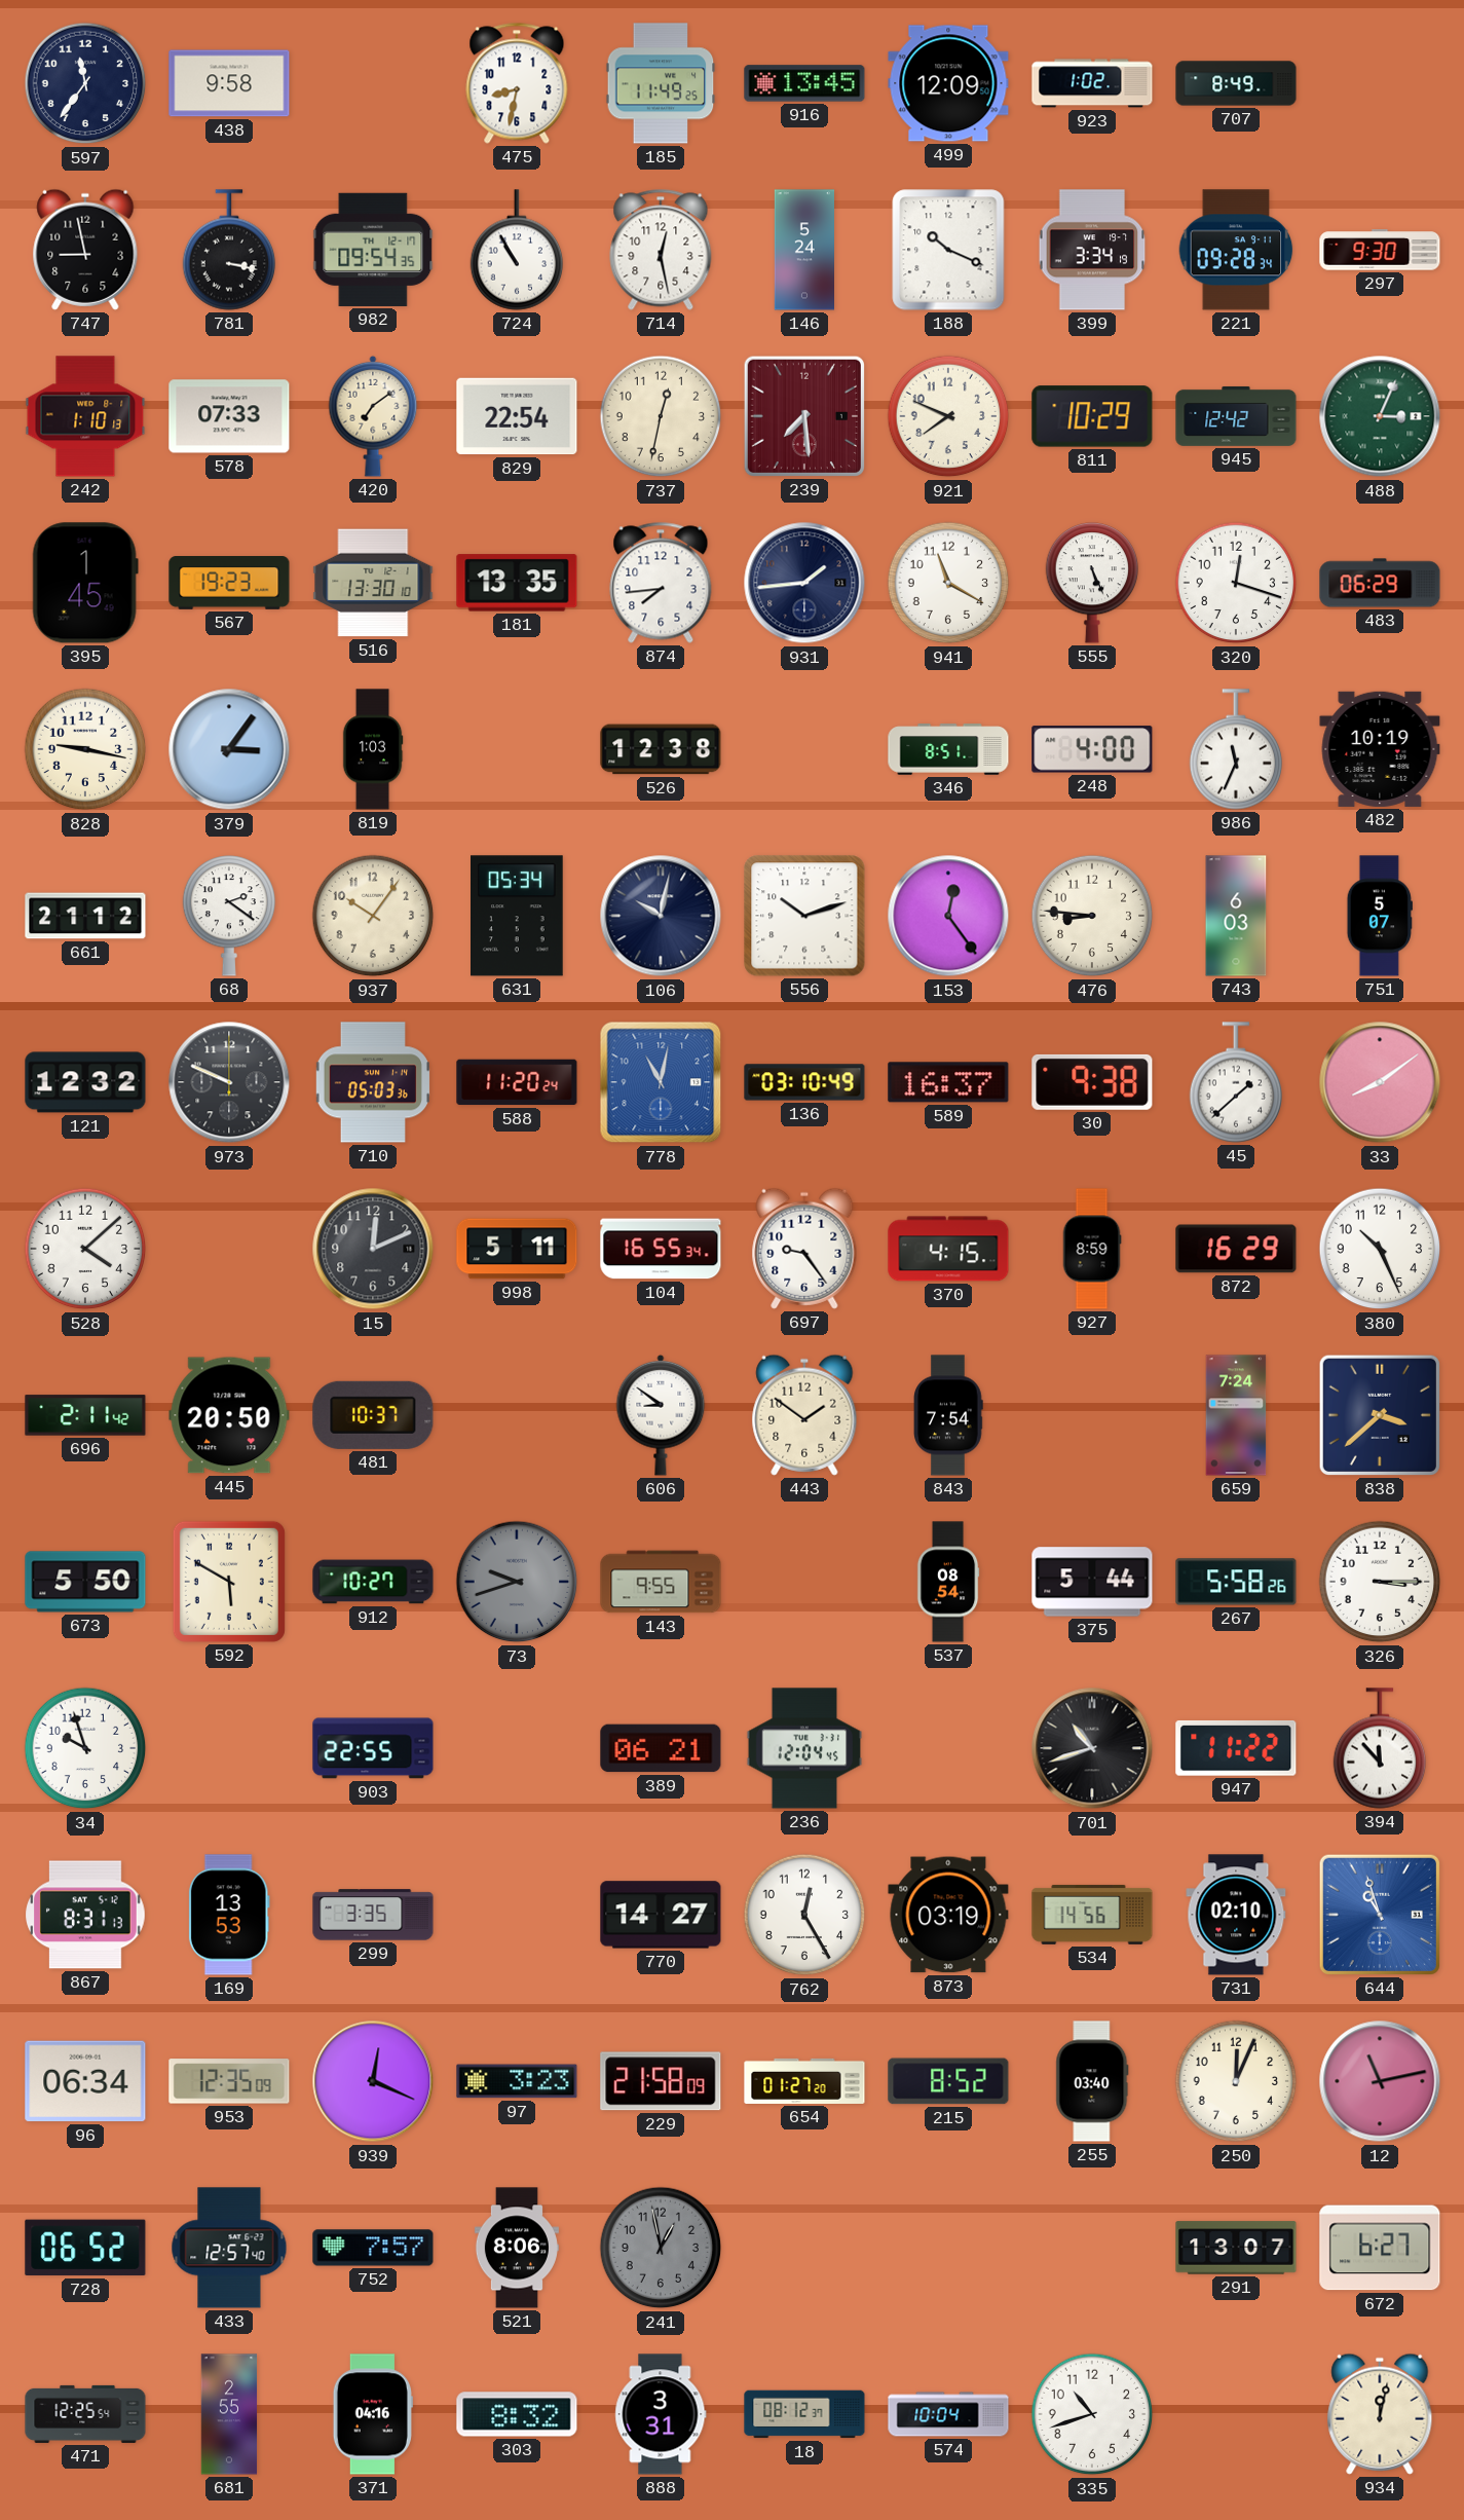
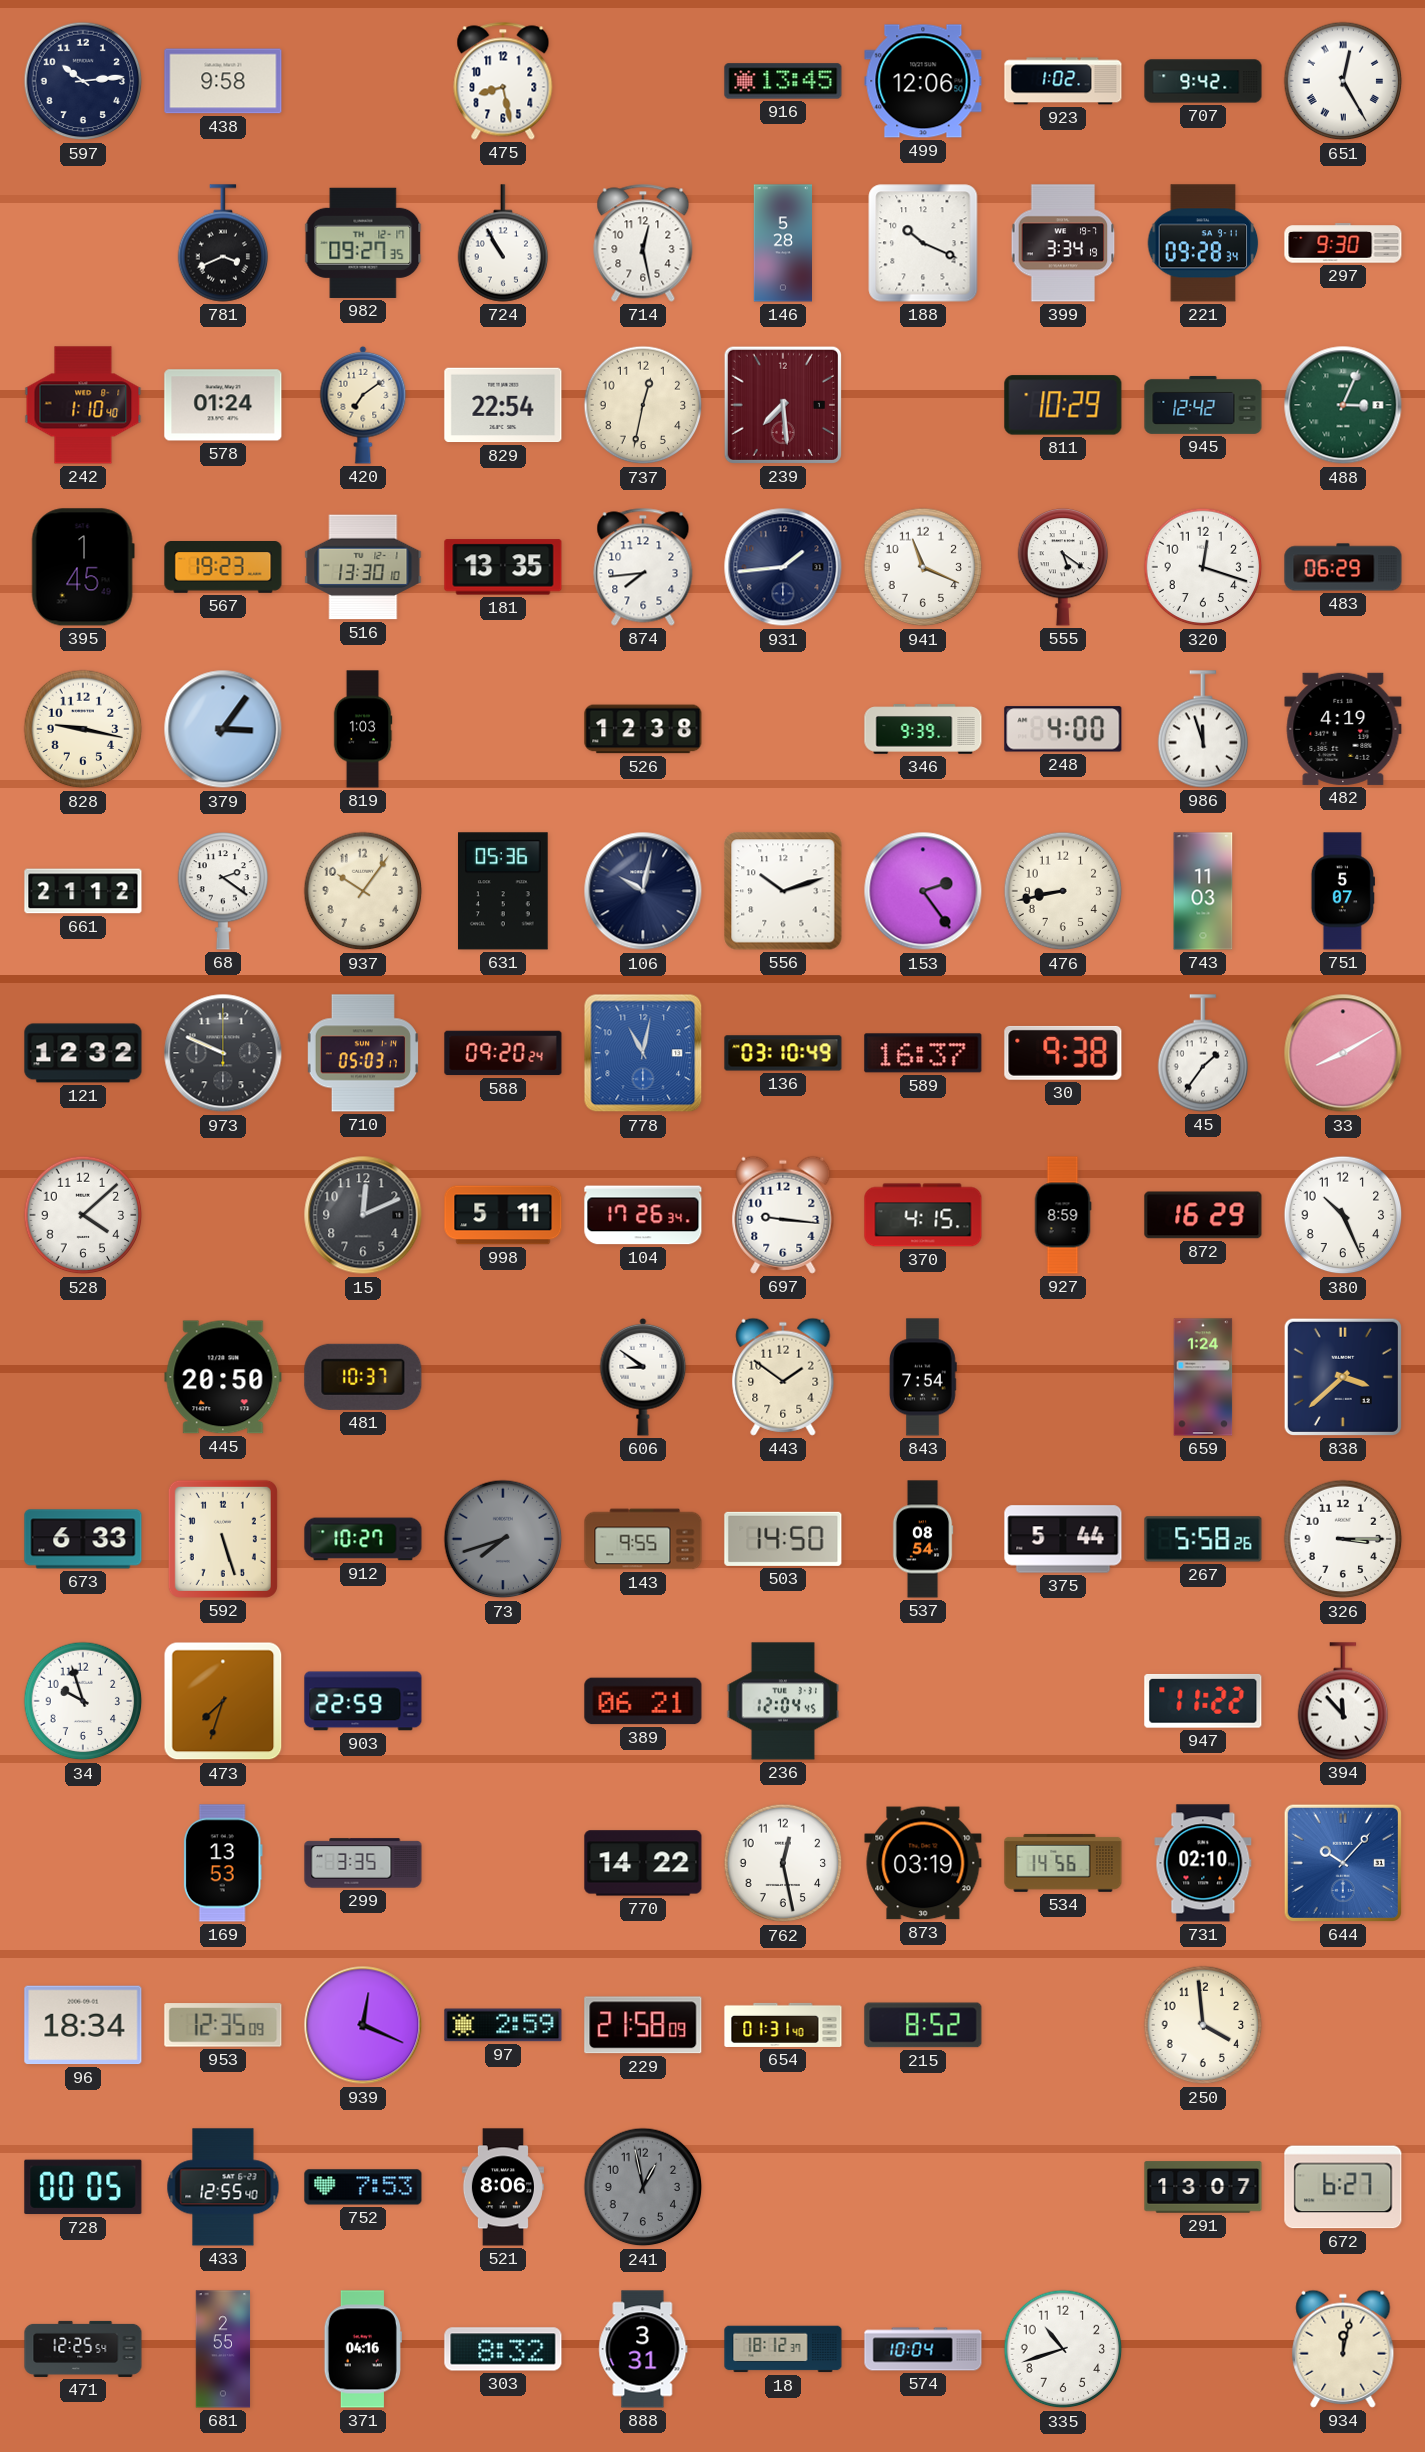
597: 11:36 -> 10:14
475: 8:32 -> 8:28
185: 11:49 -> none
499: 12:09 -> 12:06
707: 8:49 -> 9:42
651: none -> 12:25
747: 8:58 -> none
781: 3:17 -> 3:41
982: 09:54 -> 09:27
146: 5:24 -> 5:28
242: 1:10:13 -> 1:10:40
578: 07:33 -> 01:24
921: 7:49 -> none
941: 11:20 -> 11:19
555: 5:26 -> 5:21
346: 8:51 -> 9:39
986: 11:34 -> 11:57
482: 10:19 -> 4:19
631: 05:34 -> 05:36
153: 12:24 -> 2:24
476: 8:46 -> 8:43
743: 6:03 -> 11:03
710: 05:03:36 -> 05:03:17
588: 11:20 -> 09:20
45: 1:38 -> 1:36
33: 8:09 -> 8:10
104: 16:55 -> 17:26
697: 9:24 -> 9:16
696: 2:11 -> none
659: 7:24 -> 1:24
673: 5:50 -> 6:33
592: 5:50 -> 5:27
73: 9:42 -> 7:42
503: none -> 14:50
473: none -> 7:33
903: 22:55 -> 22:59
701: 10:42 -> none
867: 8:31 -> none
770: 14:27 -> 14:22
762: 12:25 -> 12:28
644: 10:57 -> 10:07
96: 06:34 -> 18:34
97: 3:23 -> 2:59
654: 01:27 -> 01:31
255: 03:40 -> none
250: 12:04 -> 3:59
12: 11:13 -> none
728: 06:52 -> 00:05
433: 12:57 -> 12:55
752: 7:57 -> 7:53
18: 08:12 -> 18:12
